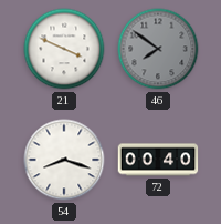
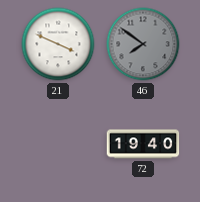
54: 8:18 -> none
72: 00:40 -> 19:40
